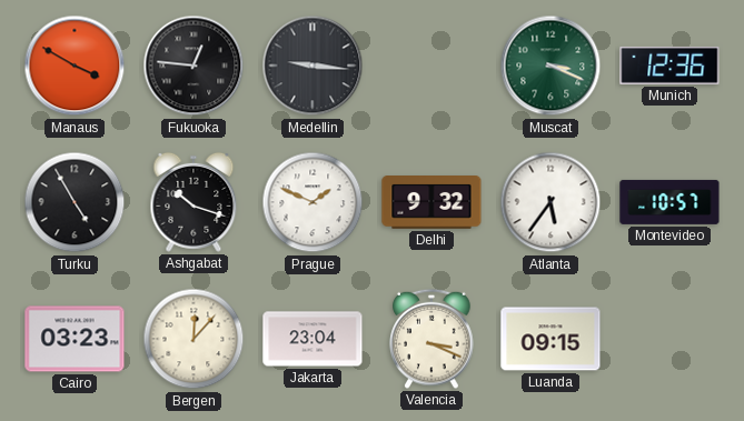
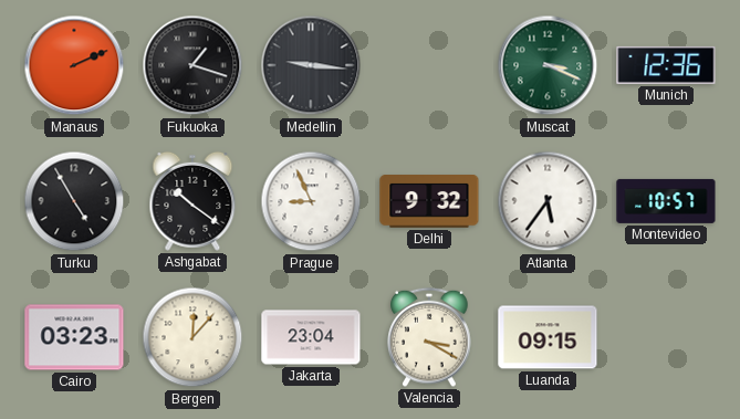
Manaus: 3:50 -> 2:11
Fukuoka: 12:46 -> 1:18
Ashgabat: 10:18 -> 10:21
Prague: 1:49 -> 8:56
Valencia: 3:19 -> 3:20
